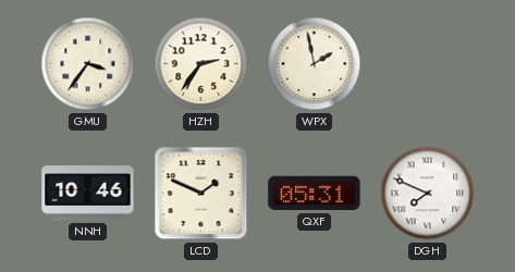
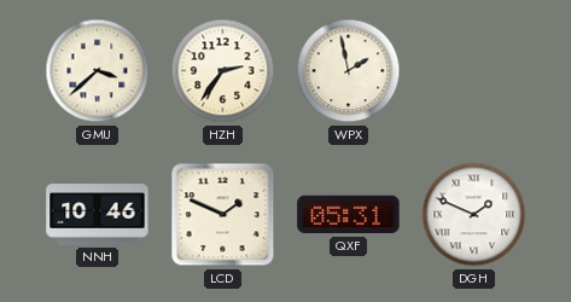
GMU: 3:36 -> 3:38
DGH: 7:49 -> 1:49
